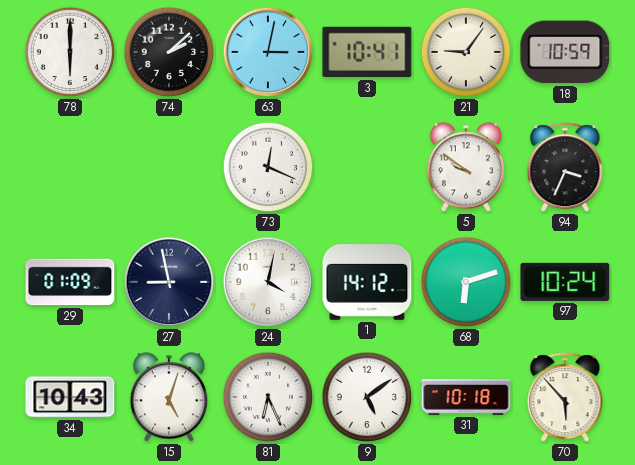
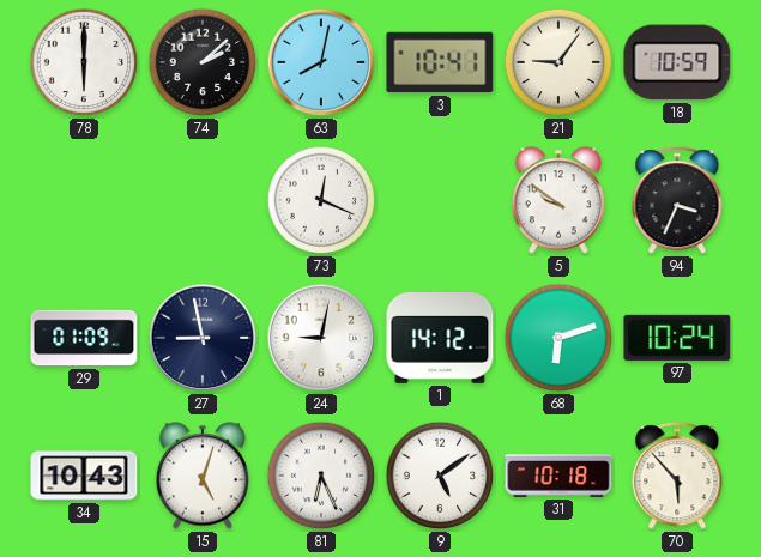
63: 3:02 -> 8:02
24: 4:02 -> 9:02
